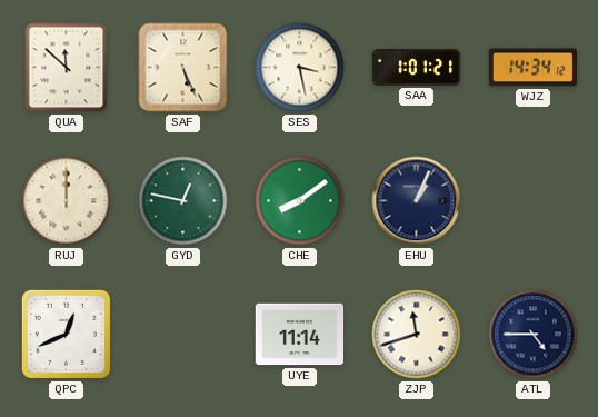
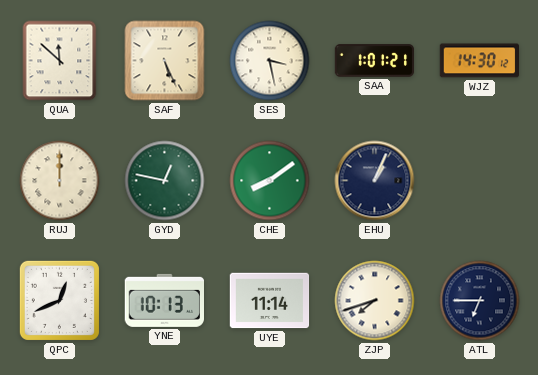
WJZ: 14:34 -> 14:30
YNE: none -> 10:13
ZJP: 11:42 -> 7:42
ATL: 4:45 -> 6:45
